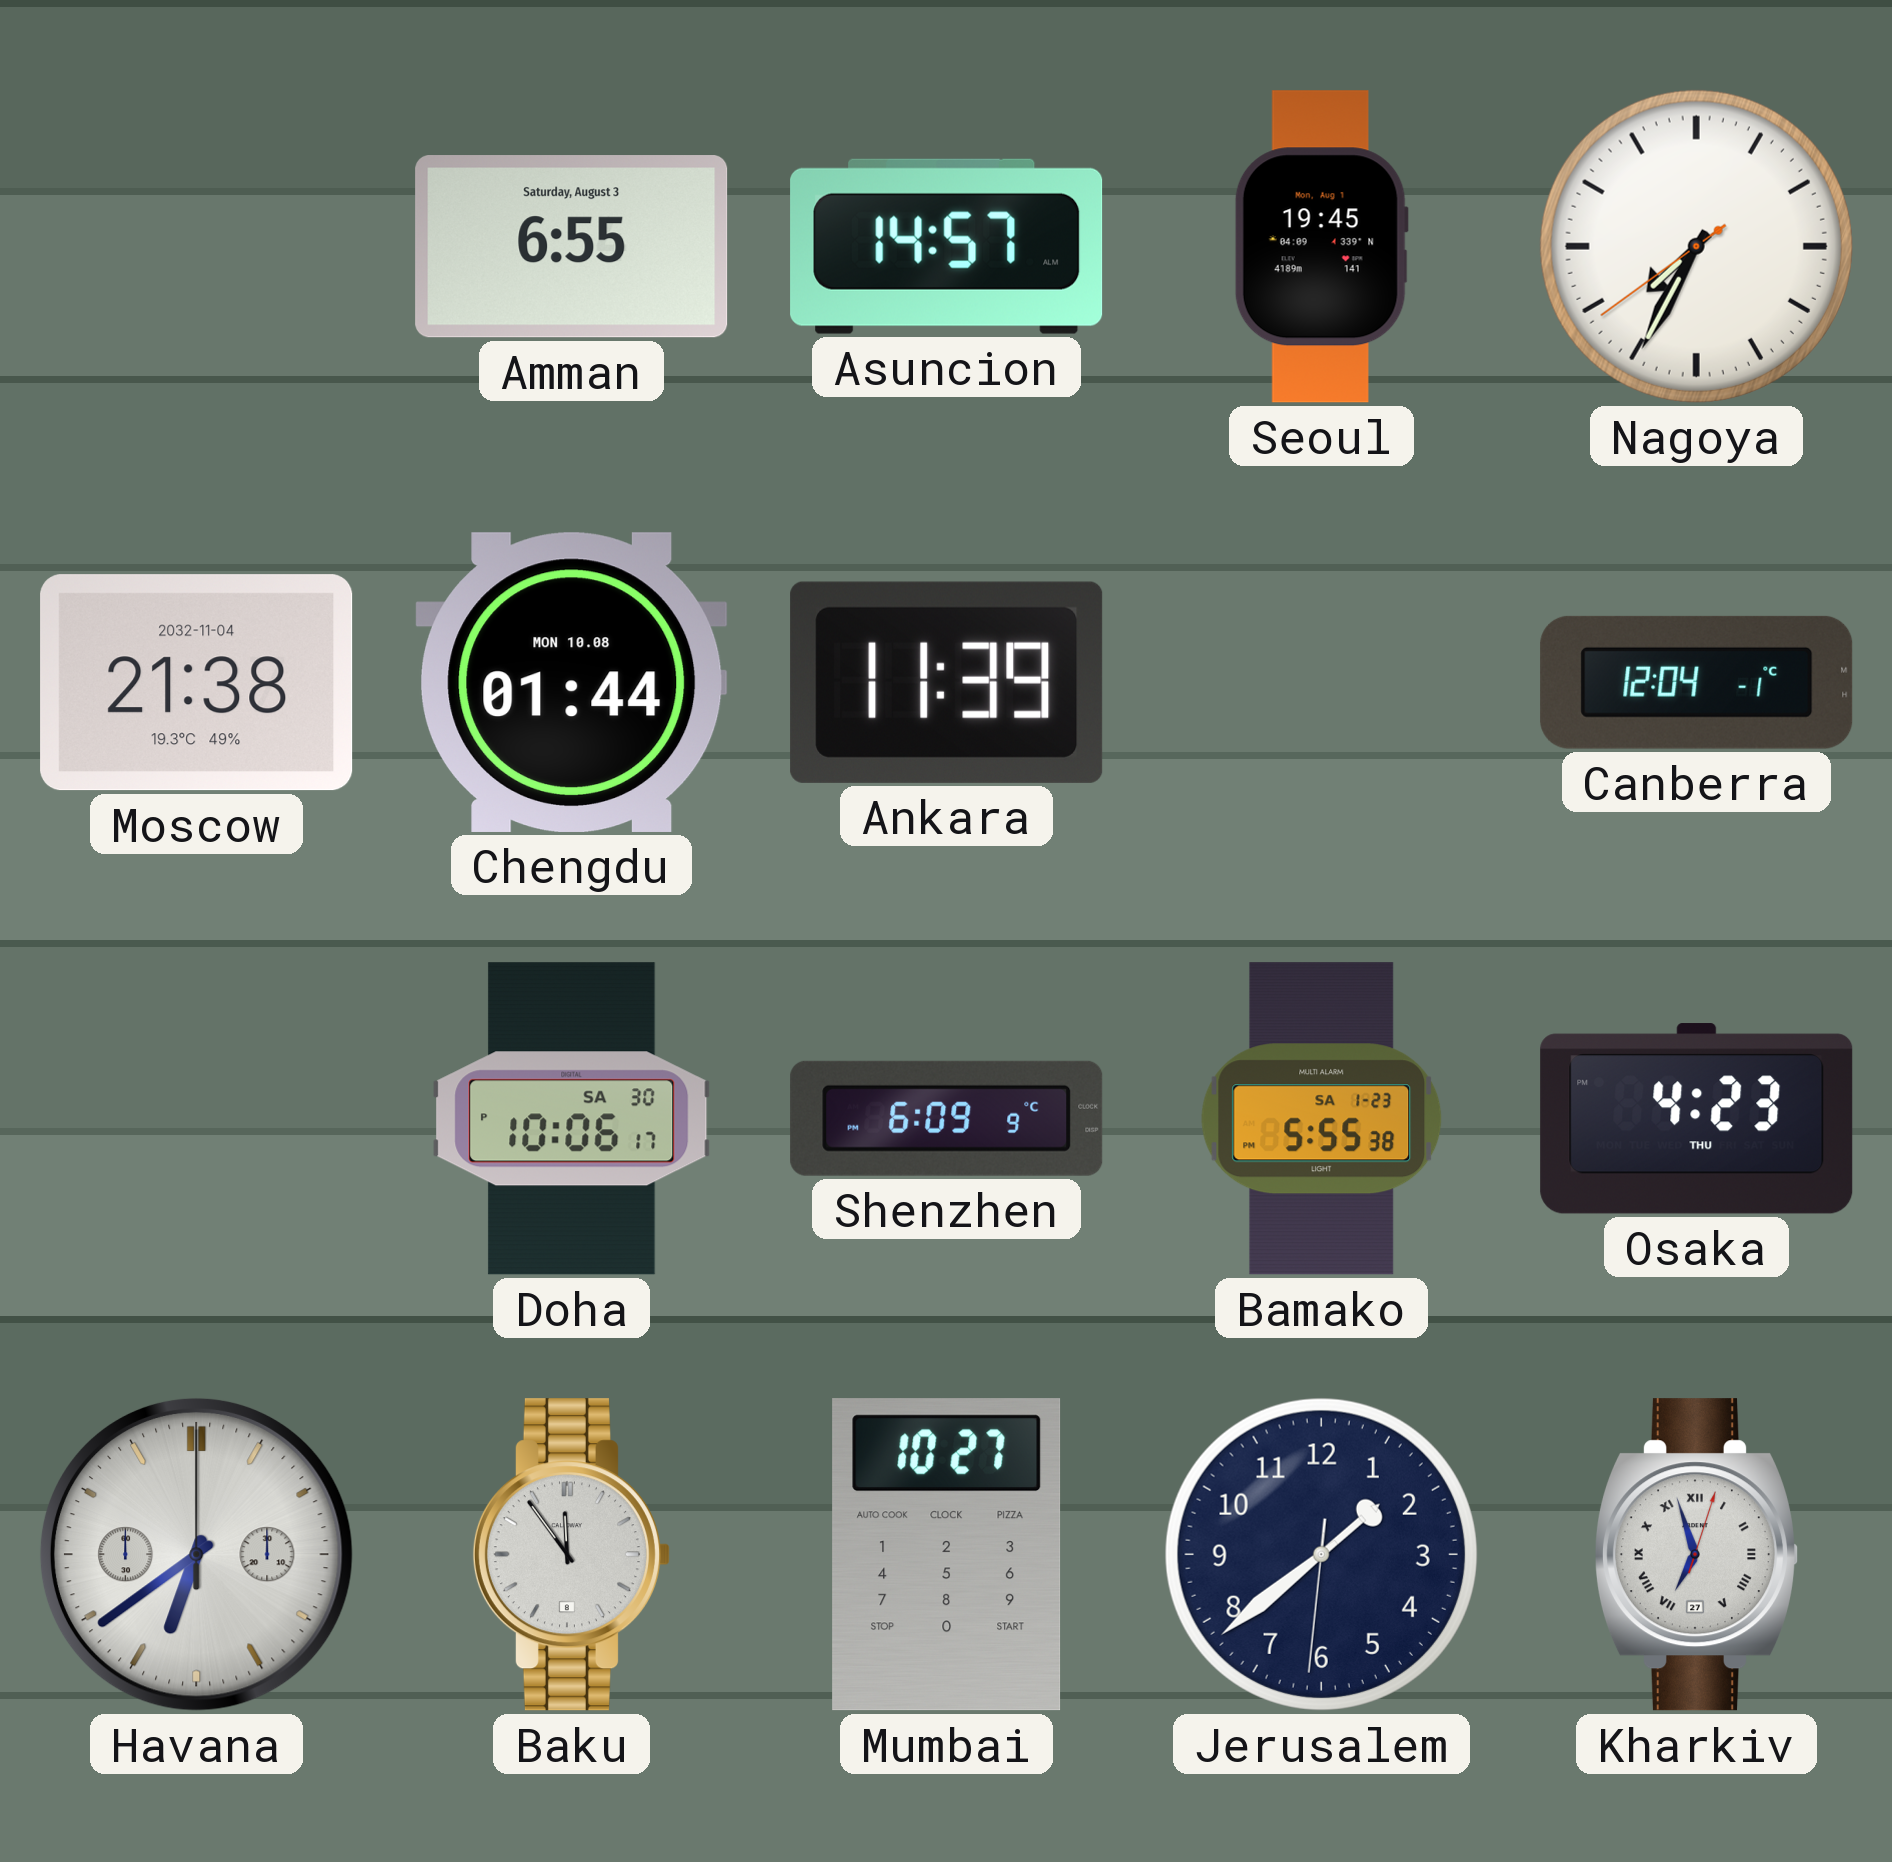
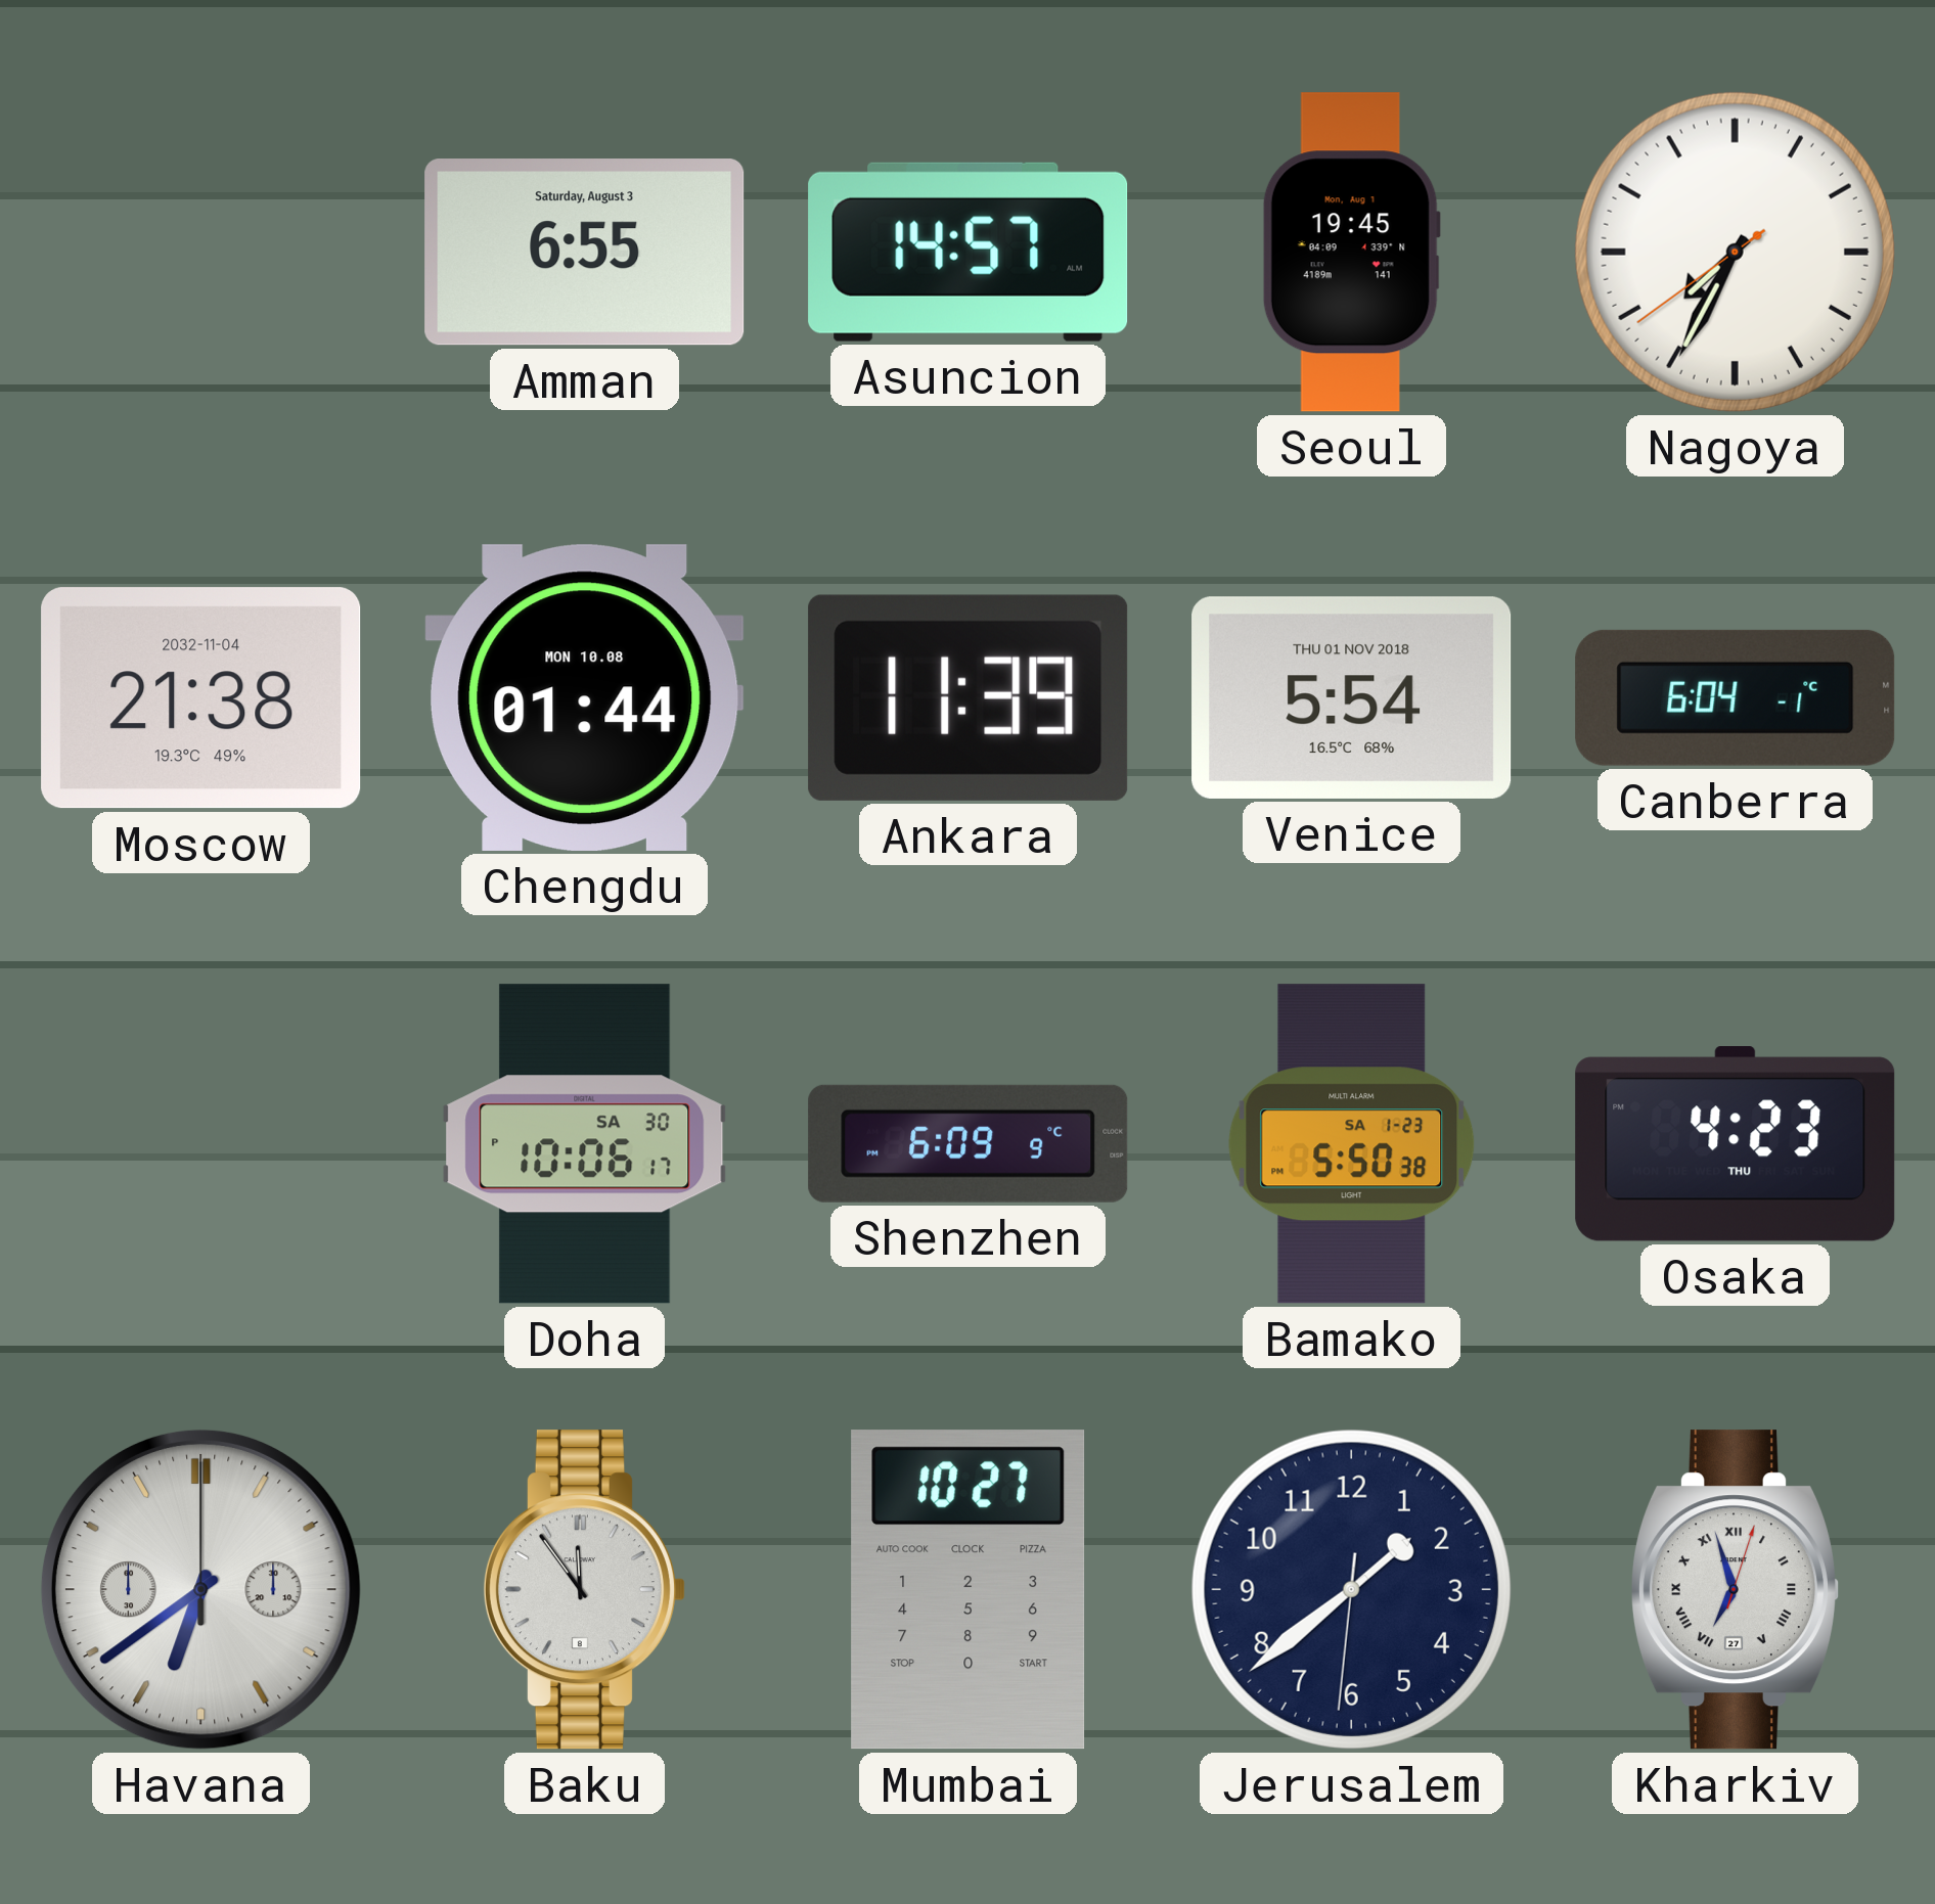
Venice: none -> 5:54
Canberra: 12:04 -> 6:04
Bamako: 5:55 -> 5:50
